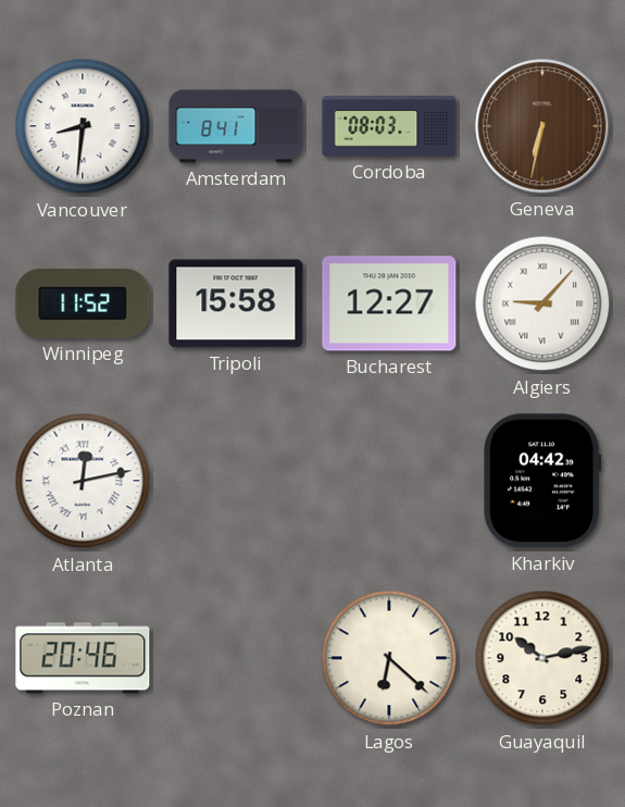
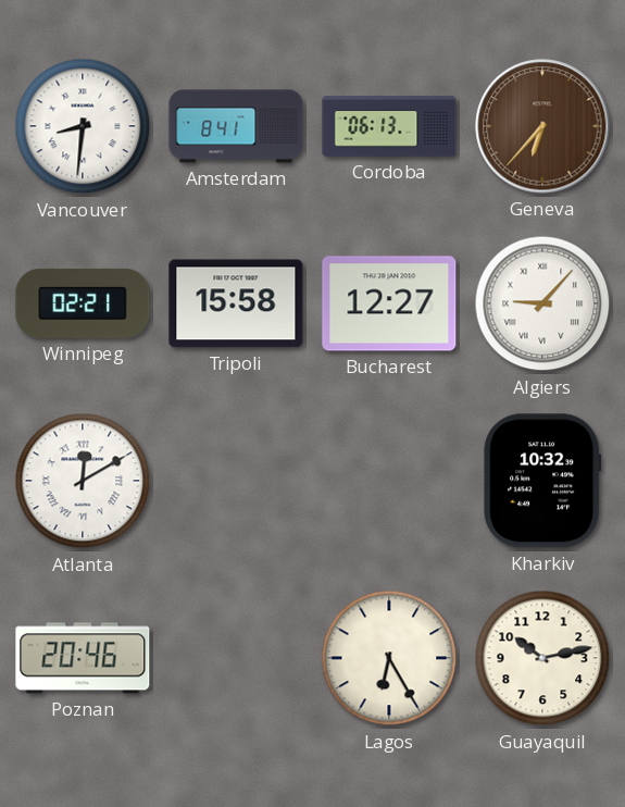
Cordoba: 08:03 -> 06:13
Geneva: 6:32 -> 6:37
Winnipeg: 11:52 -> 02:21
Atlanta: 12:13 -> 12:10
Kharkiv: 04:42 -> 10:32
Lagos: 6:22 -> 6:25
